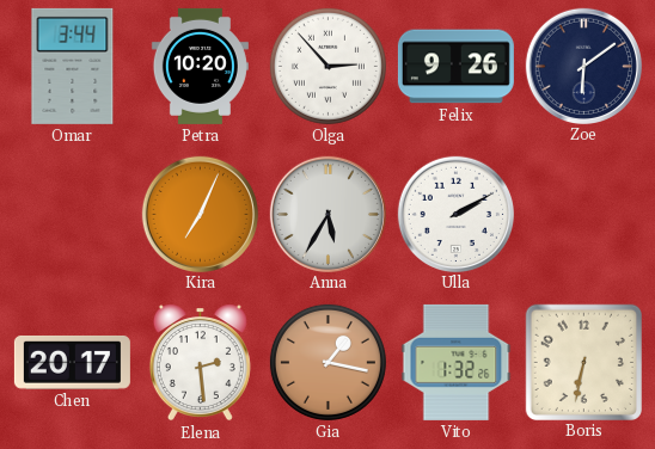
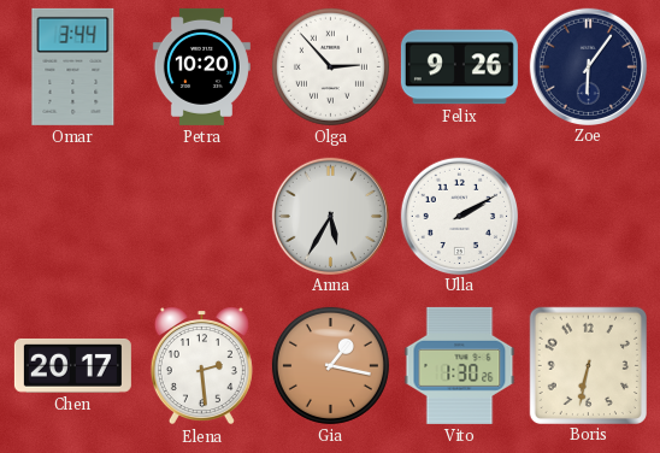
Zoe: 6:09 -> 6:06
Kira: 7:04 -> none
Vito: 1:32 -> 1:30
